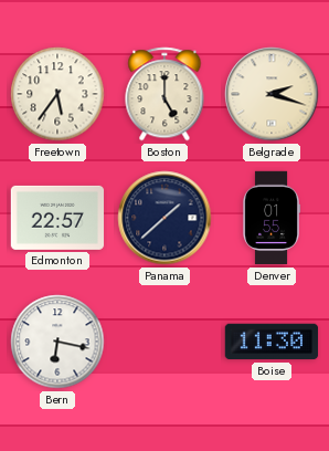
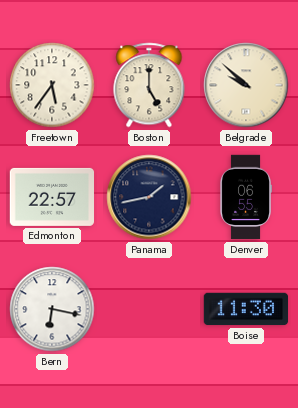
Belgrade: 2:18 -> 9:52
Panama: 1:38 -> 1:43
Denver: 01:55 -> 06:55
